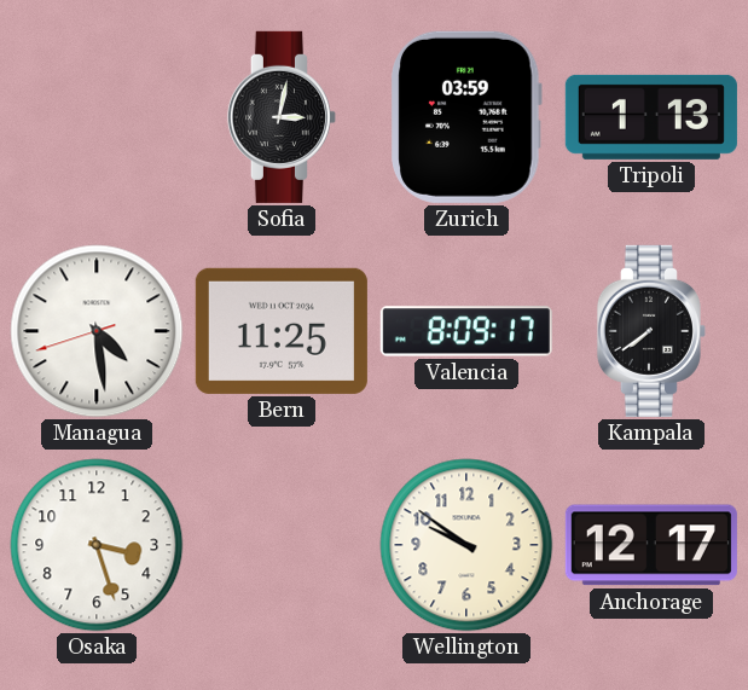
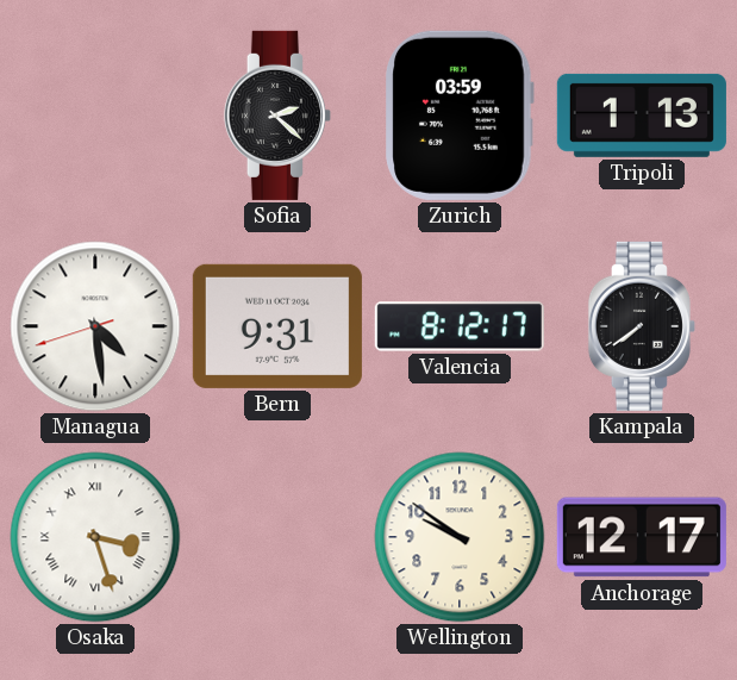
Sofia: 3:02 -> 2:22
Bern: 11:25 -> 9:31
Valencia: 8:09 -> 8:12
Osaka numerals: Arabic -> Roman
